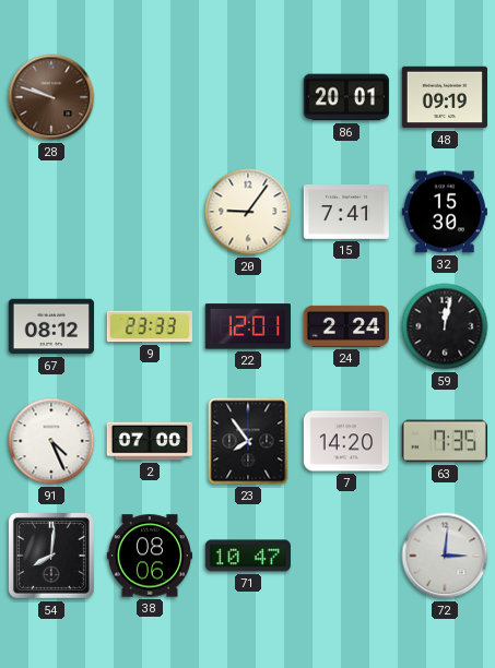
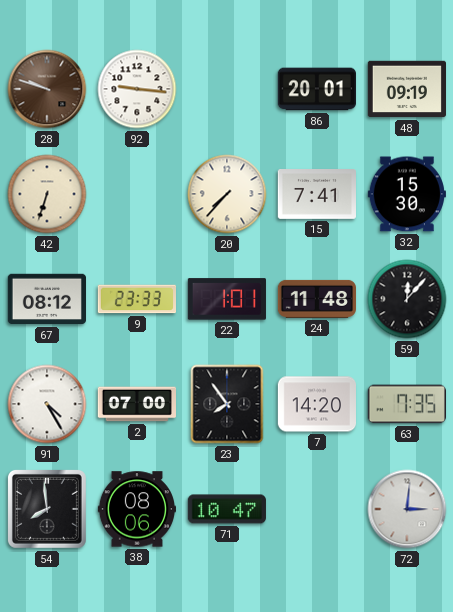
92: none -> 9:16
42: none -> 6:33
20: 9:06 -> 7:37
22: 12:01 -> 1:01
24: 2:24 -> 11:48
59: 12:02 -> 12:07
91: 4:26 -> 4:25
54: 8:01 -> 7:59
